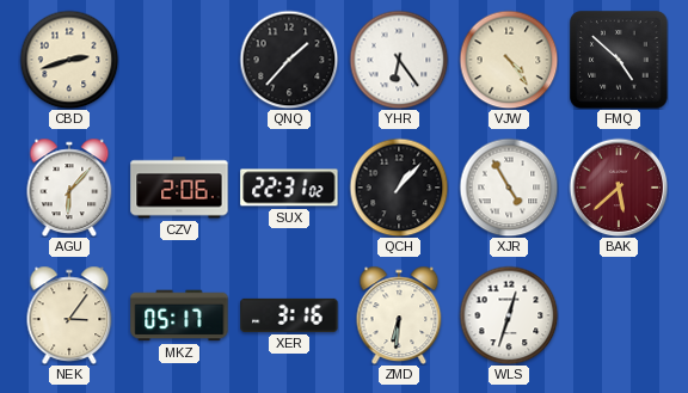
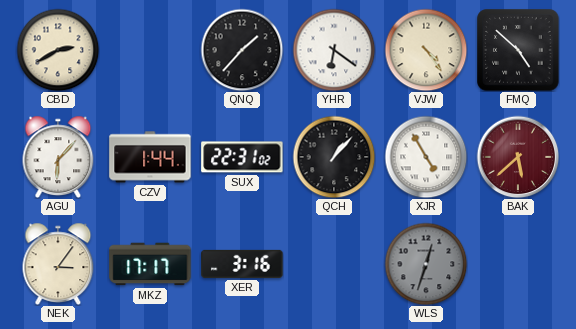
CBD: 2:42 -> 2:40
YHR: 6:24 -> 6:21
CZV: 2:06 -> 1:44
MKZ: 05:17 -> 17:17
ZMD: 6:31 -> none
WLS dial: white -> grey
